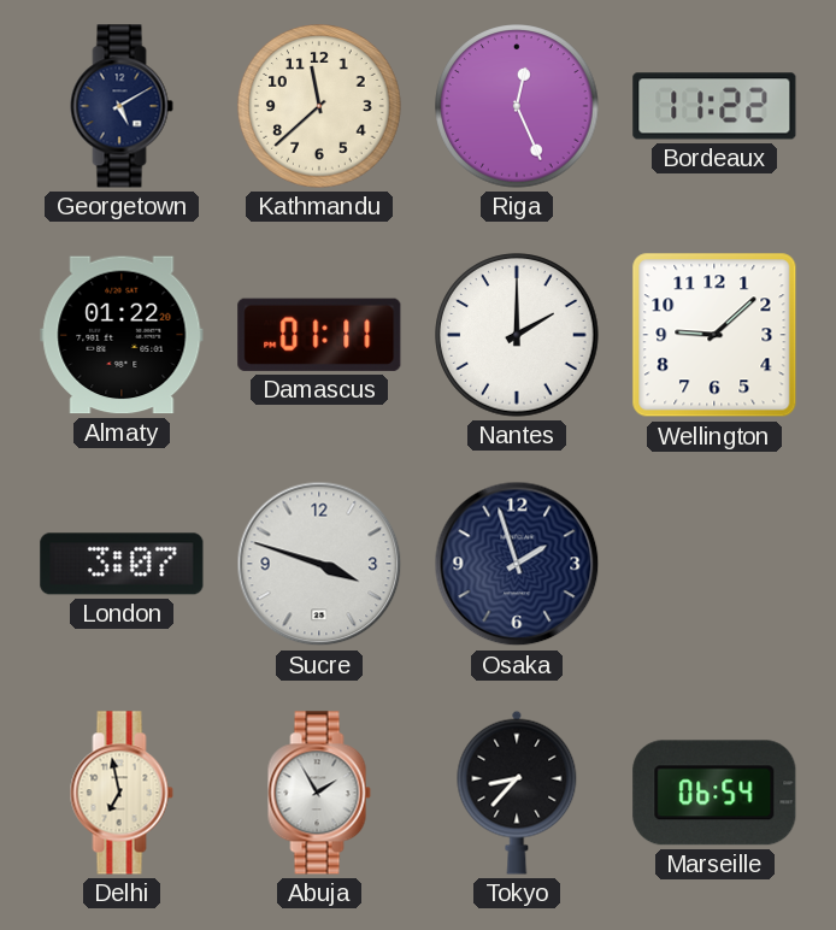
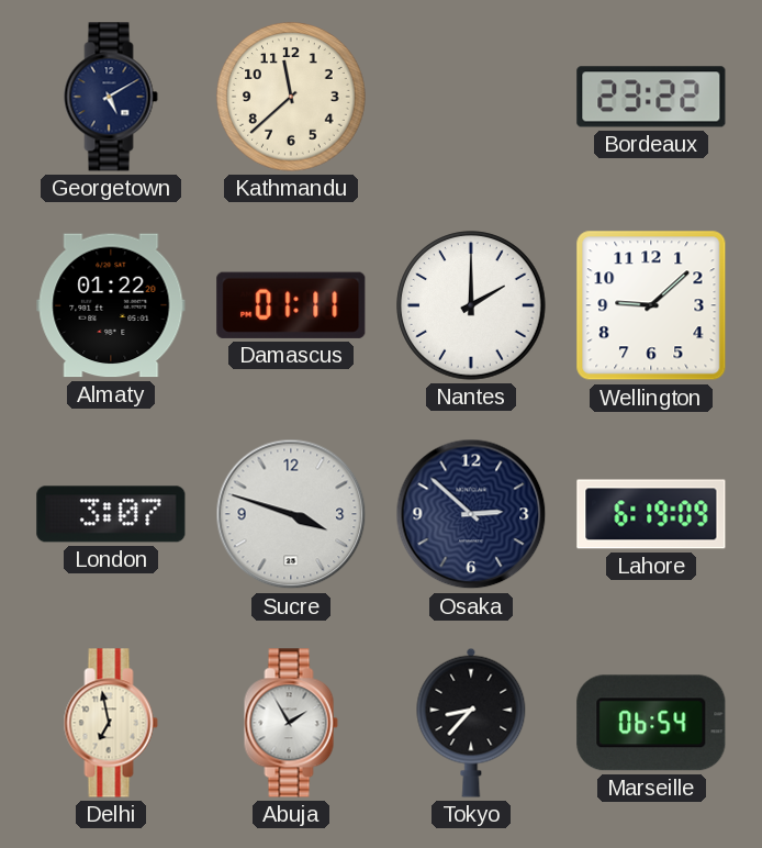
Riga: 12:26 -> none
Bordeaux: 11:22 -> 23:22
Osaka: 1:57 -> 2:52
Lahore: none -> 6:19
